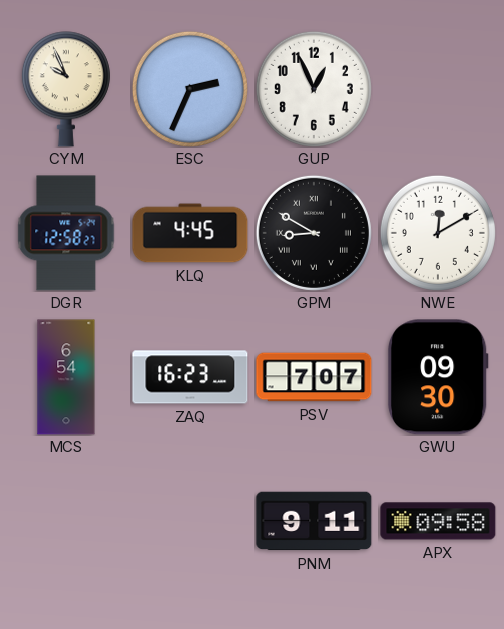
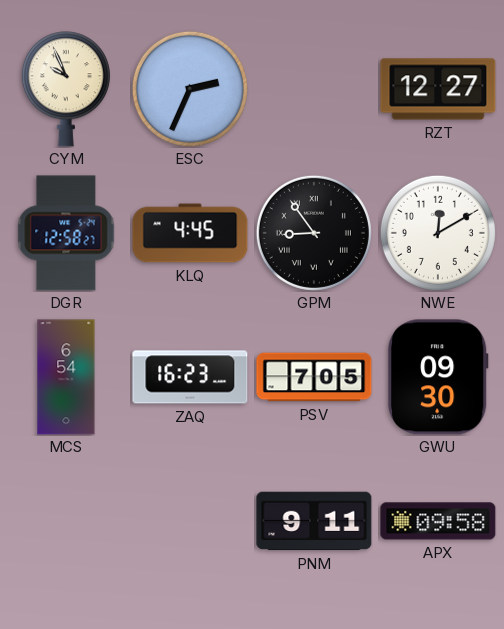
GUP: 12:56 -> none
RZT: none -> 12:27
GPM: 8:50 -> 8:54
PSV: 7:07 -> 7:05
